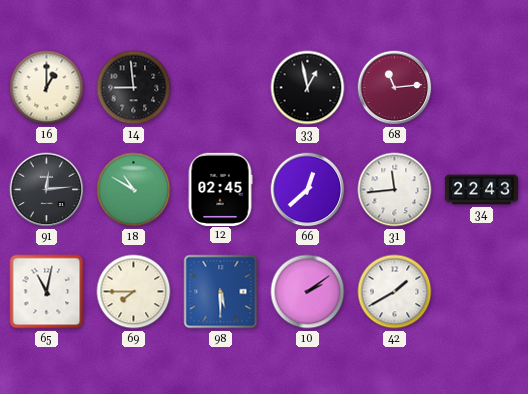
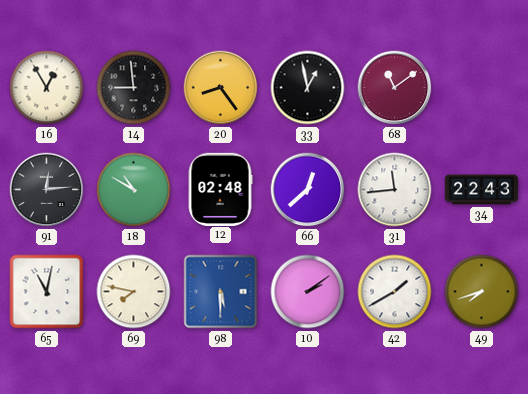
16: 1:00 -> 12:55
20: none -> 8:24
68: 11:14 -> 11:09
12: 02:45 -> 02:48
69: 7:45 -> 7:47
49: none -> 7:42
